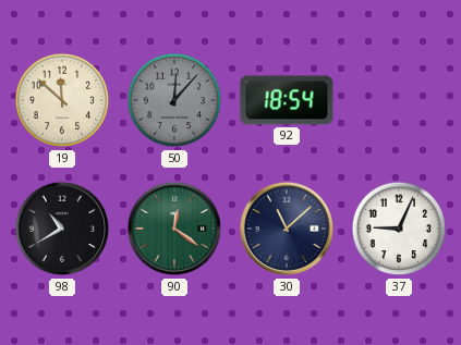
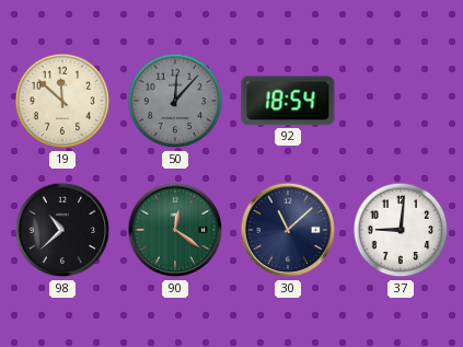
98: 10:40 -> 10:38
37: 9:04 -> 9:01
